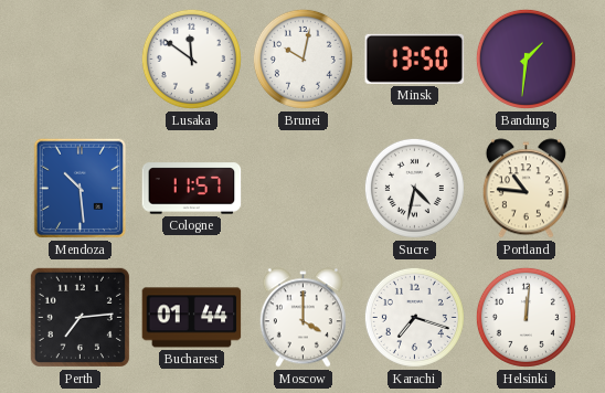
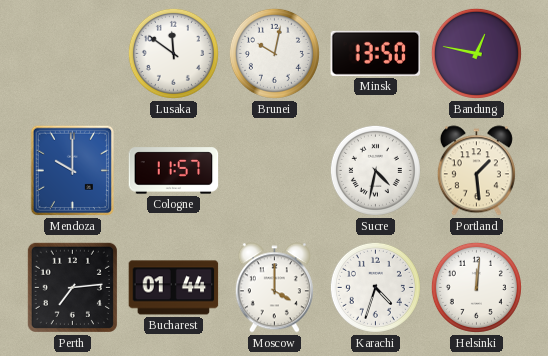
Bandung: 1:31 -> 12:47
Mendoza: 10:29 -> 10:00
Portland: 10:46 -> 1:29
Karachi: 7:18 -> 4:33
